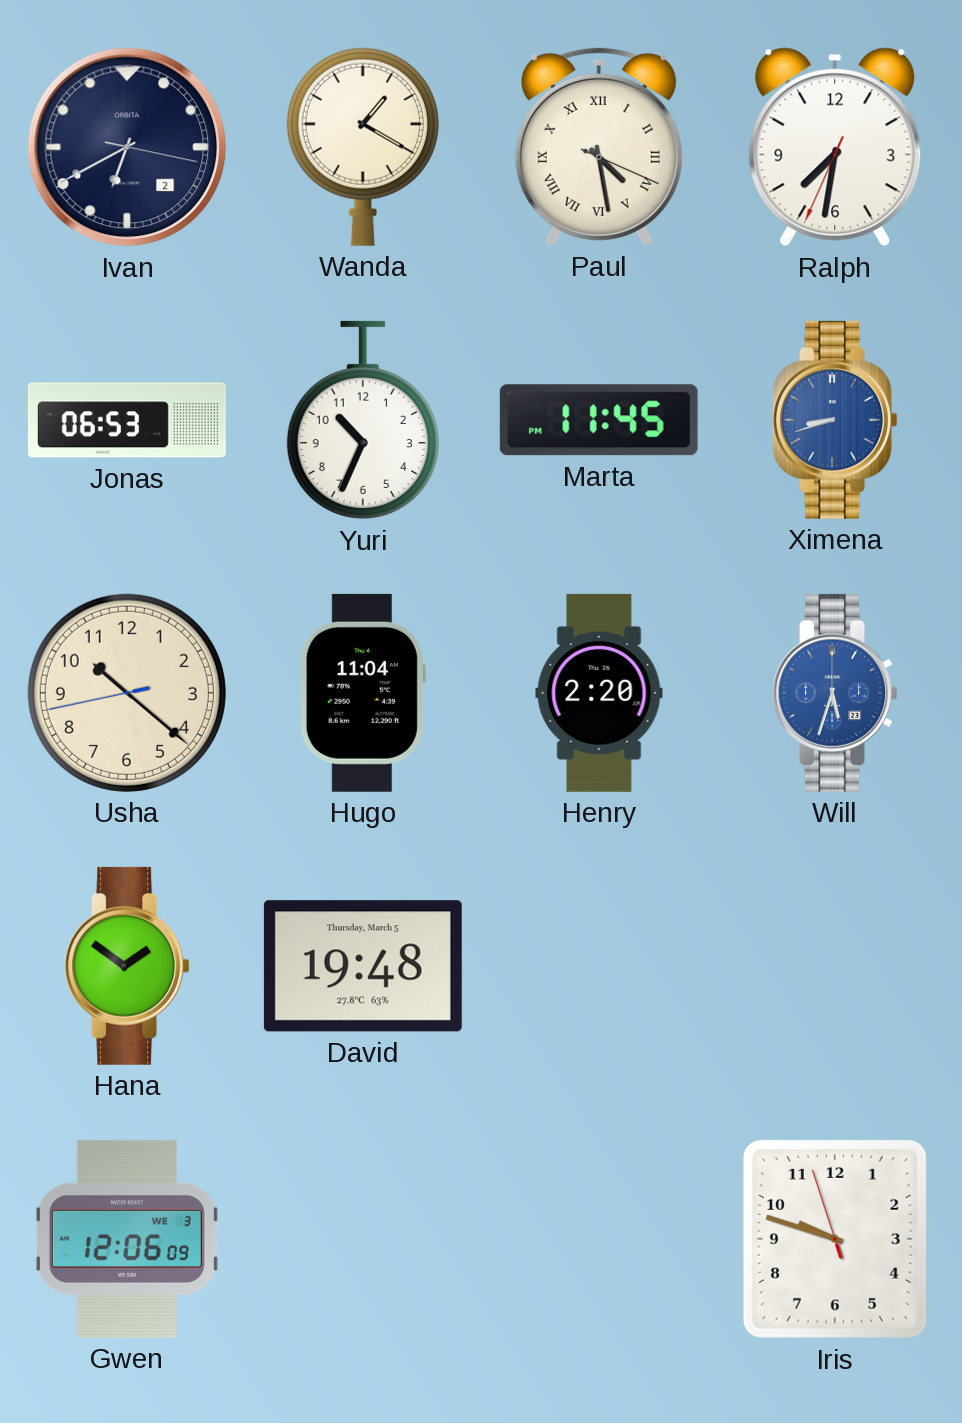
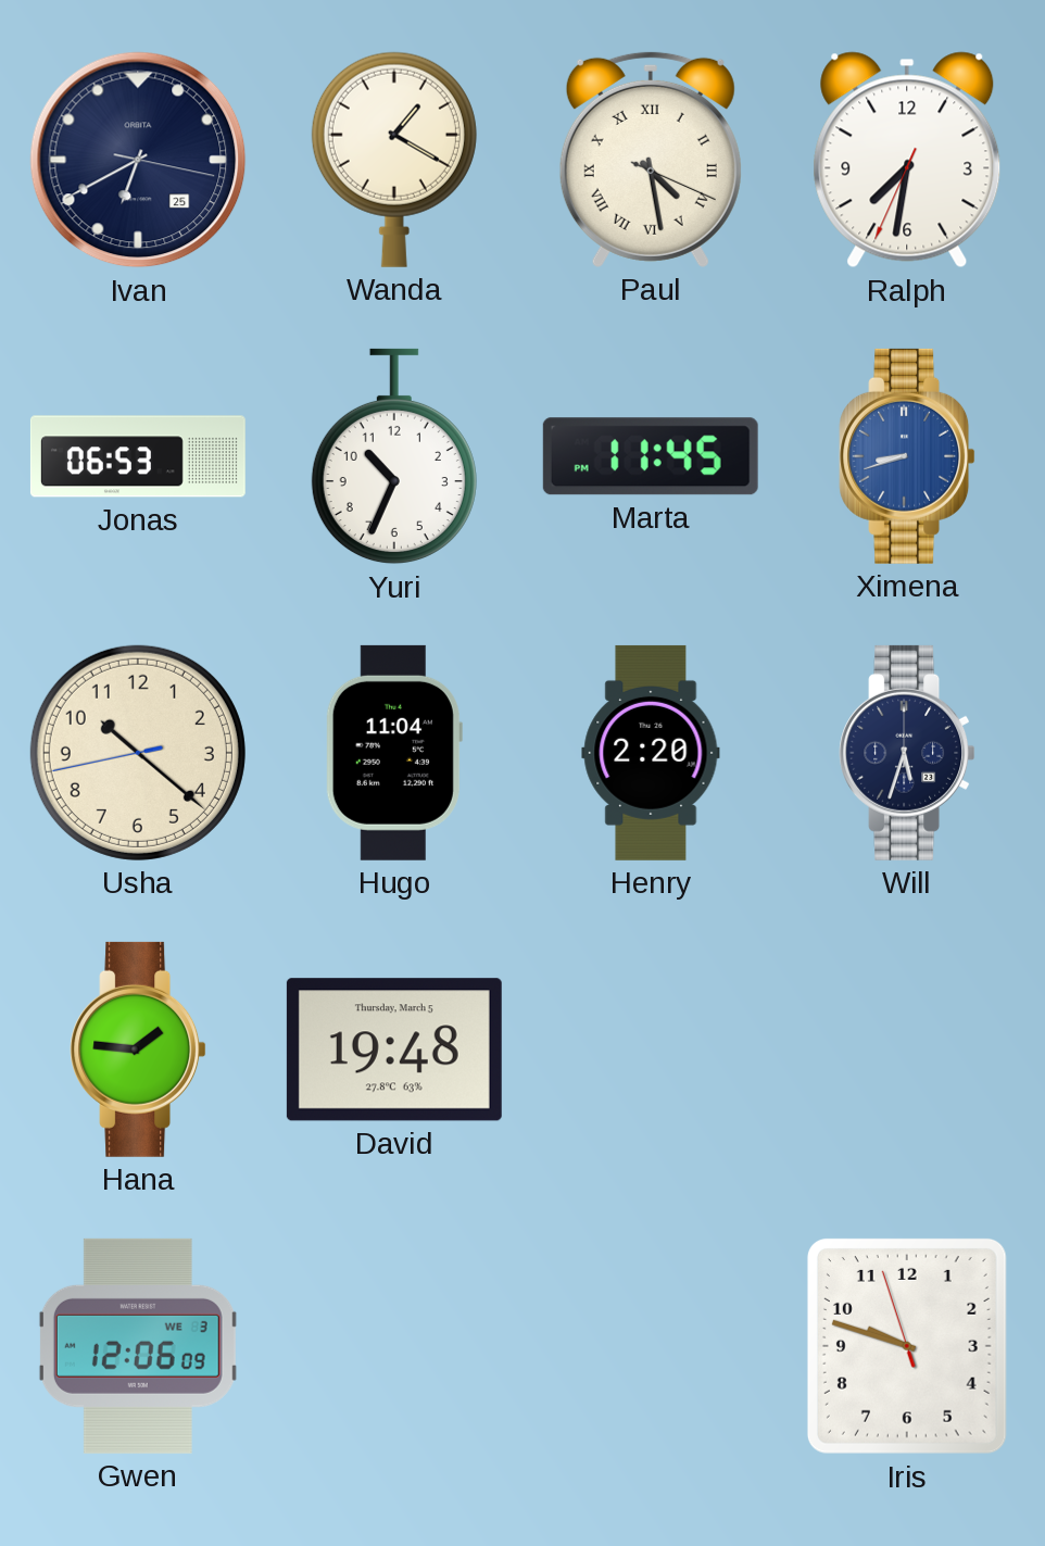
Ivan date: 2 -> 25
Will dial: blue -> navy
Hana: 1:51 -> 1:46
